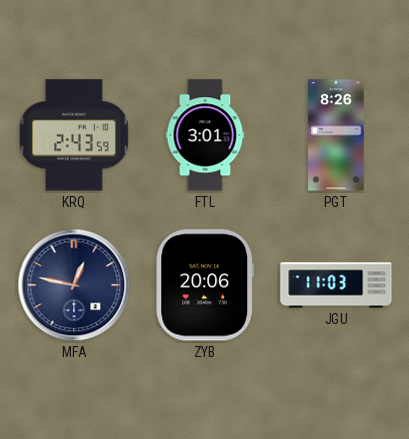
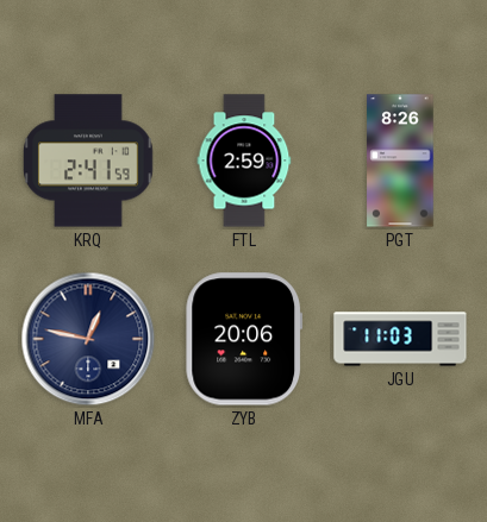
KRQ: 2:43 -> 2:41
FTL: 3:01 -> 2:59
